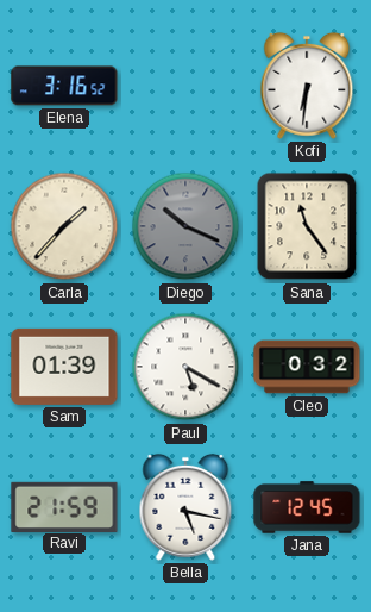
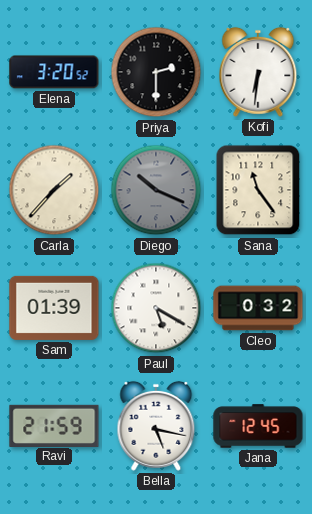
Elena: 3:16 -> 3:20
Priya: none -> 2:30
